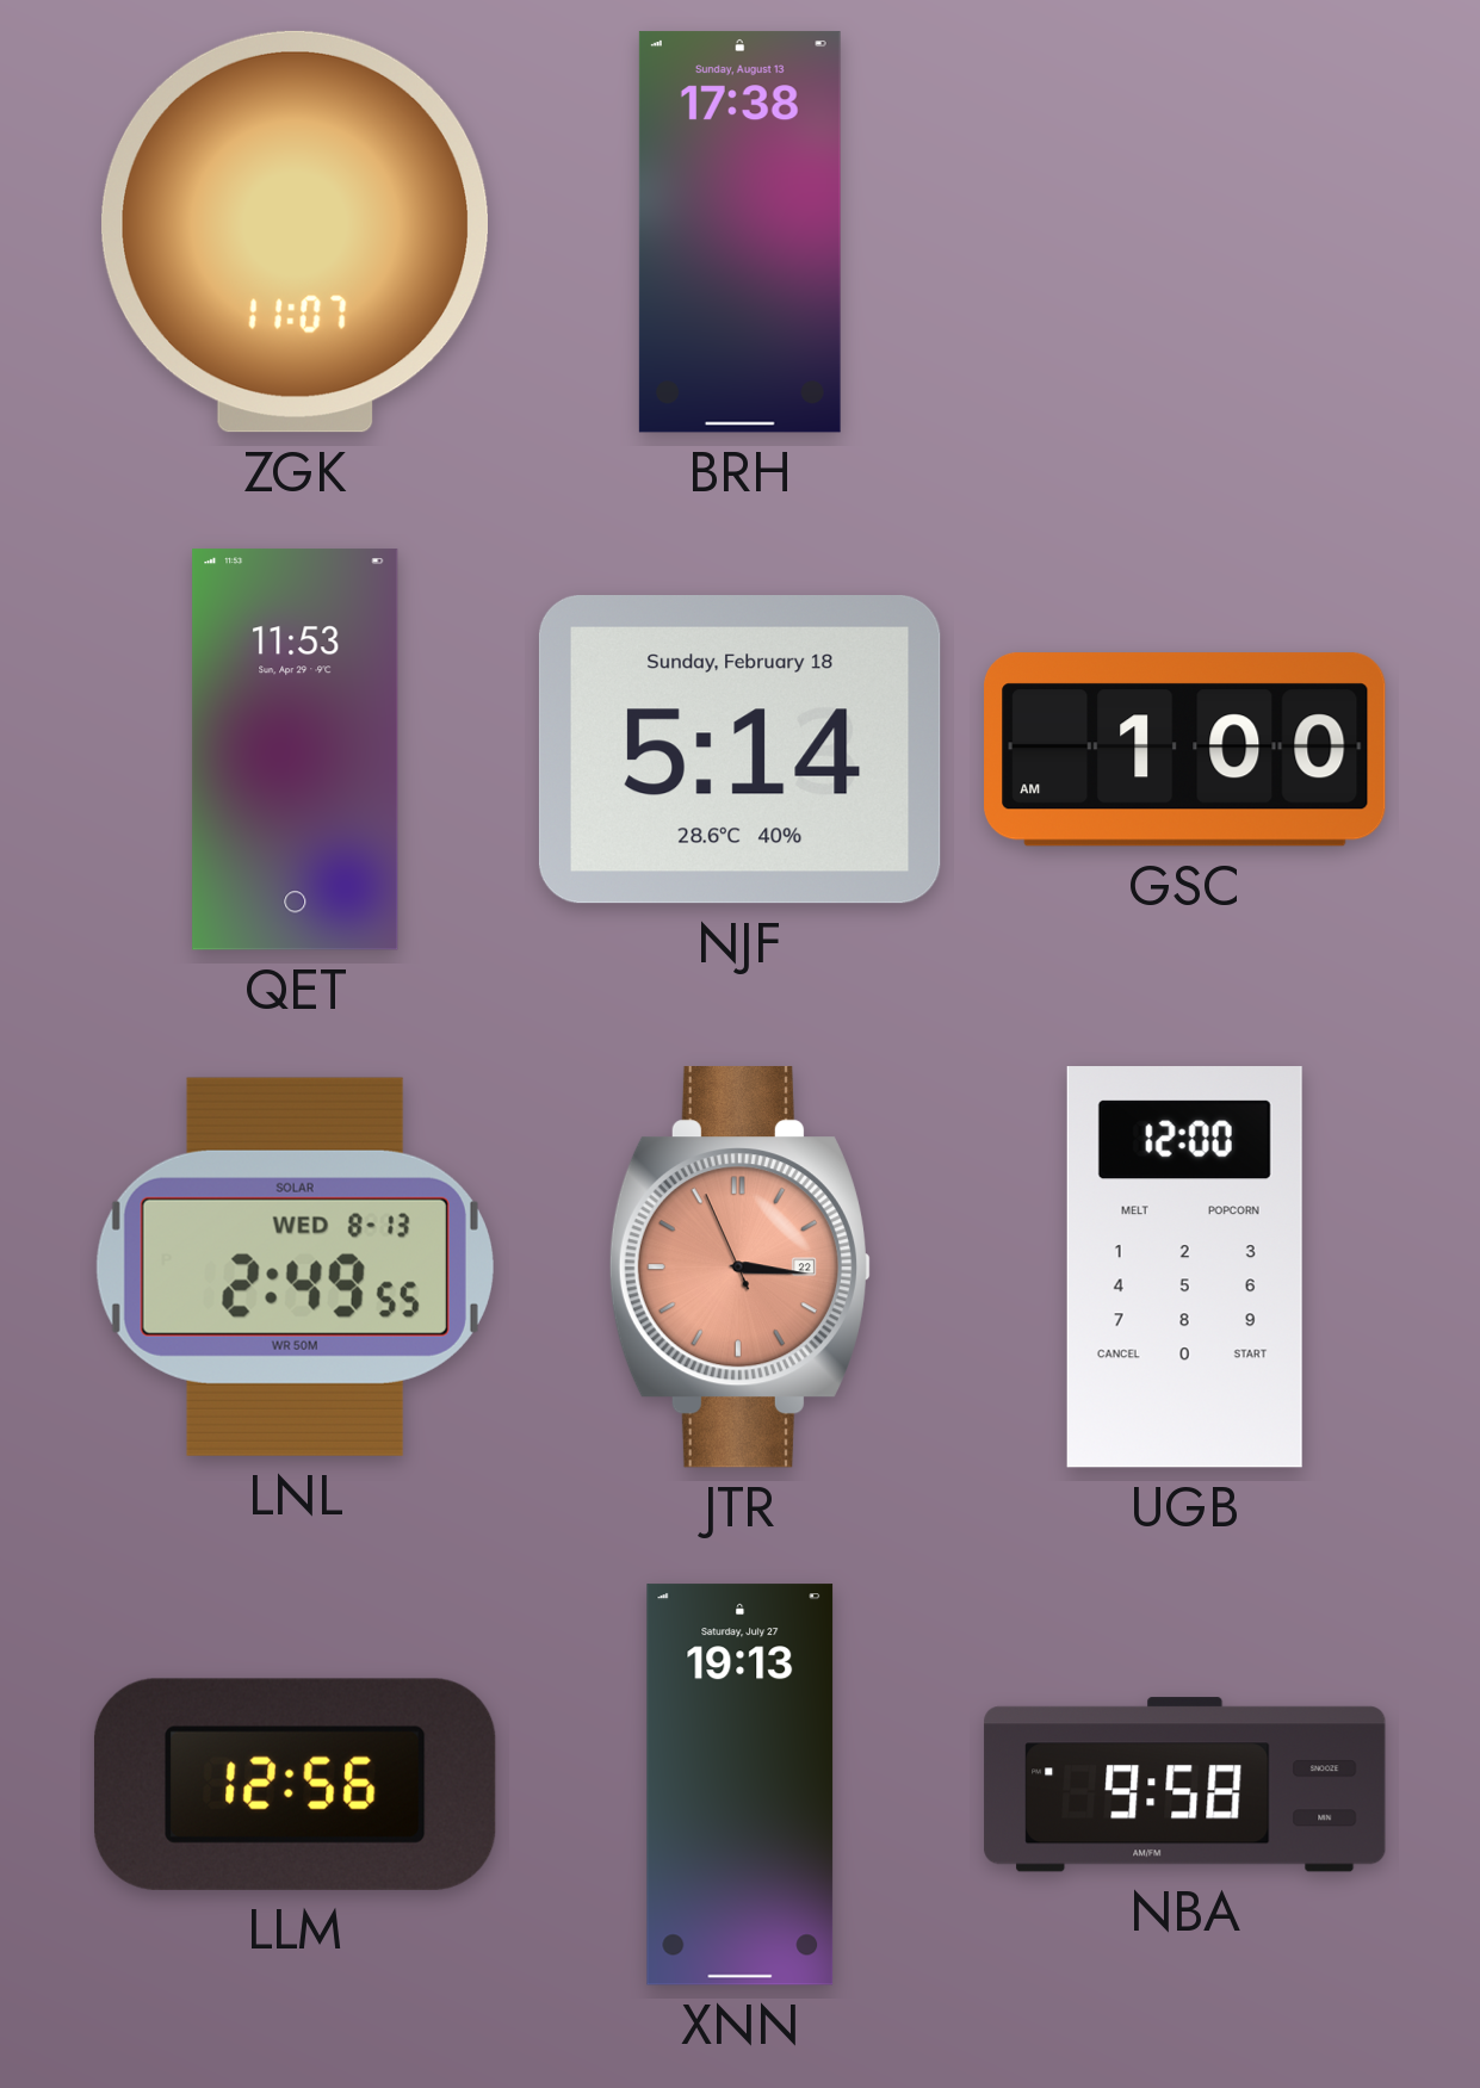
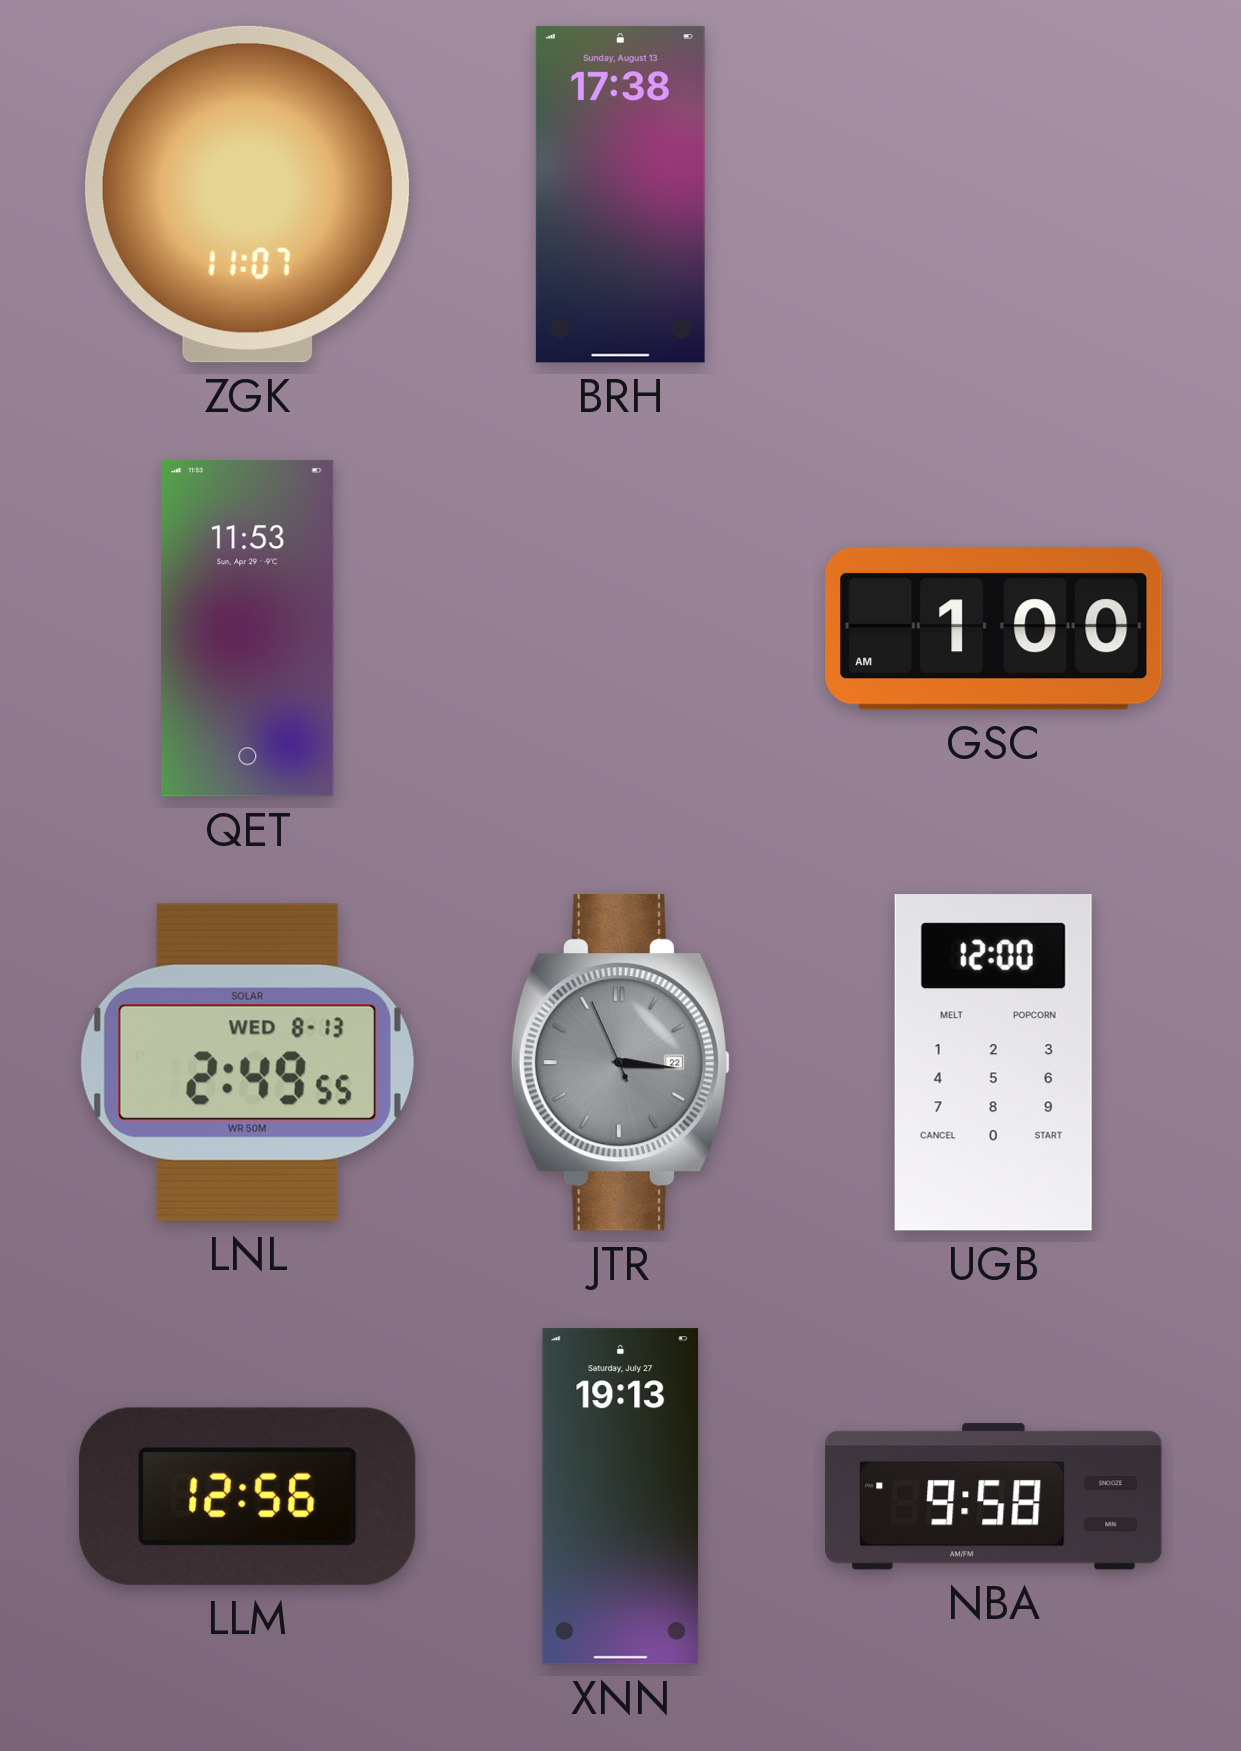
NJF: 5:14 -> none
JTR dial: salmon -> grey
